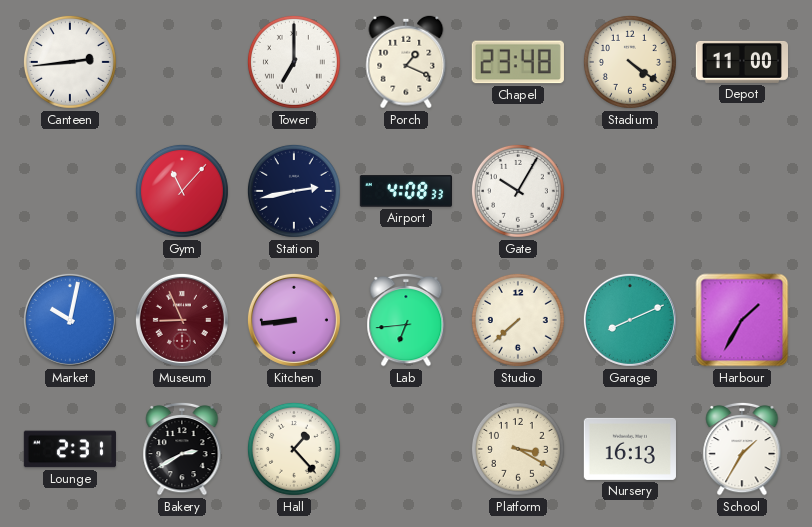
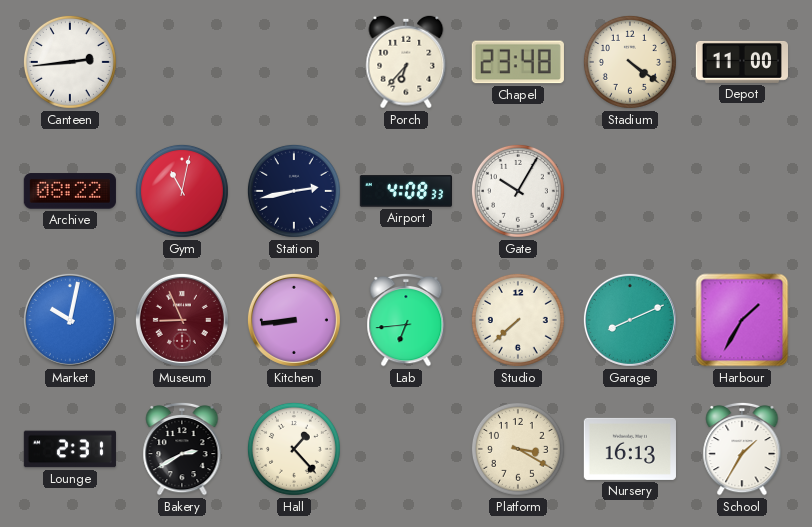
Tower: 7:00 -> none
Porch: 1:19 -> 6:37
Archive: none -> 08:22
Gym: 11:07 -> 11:02
